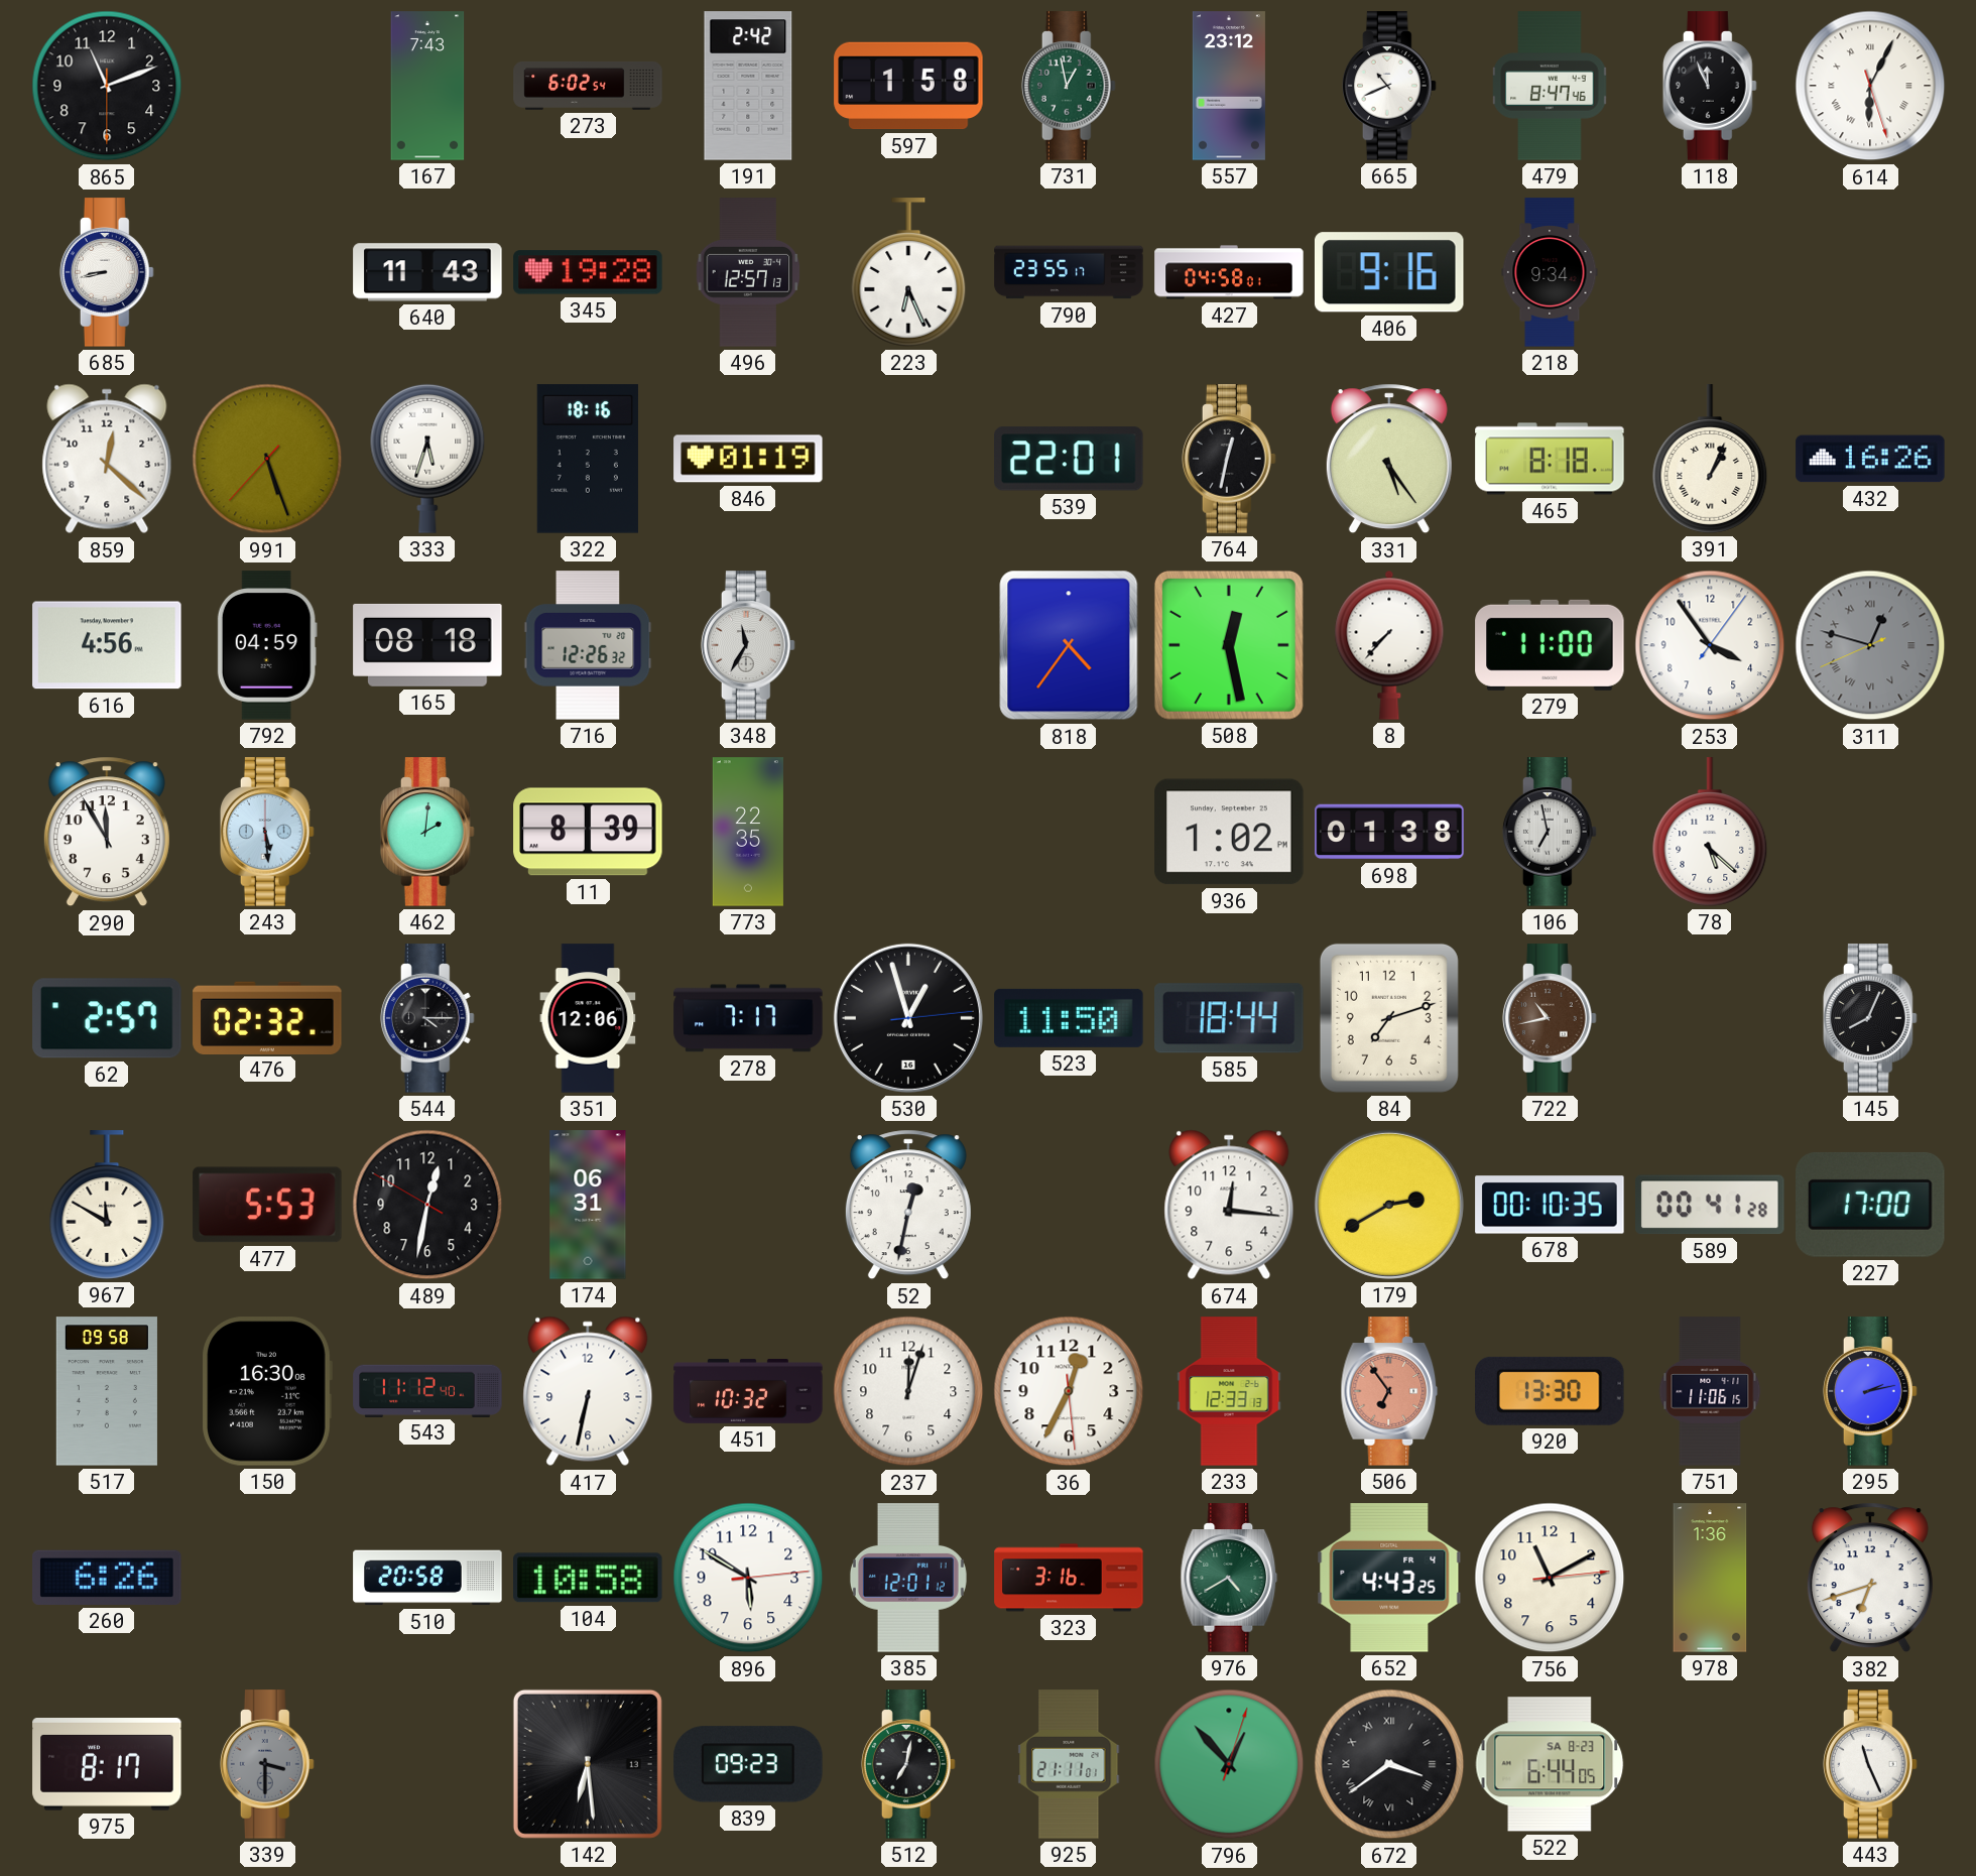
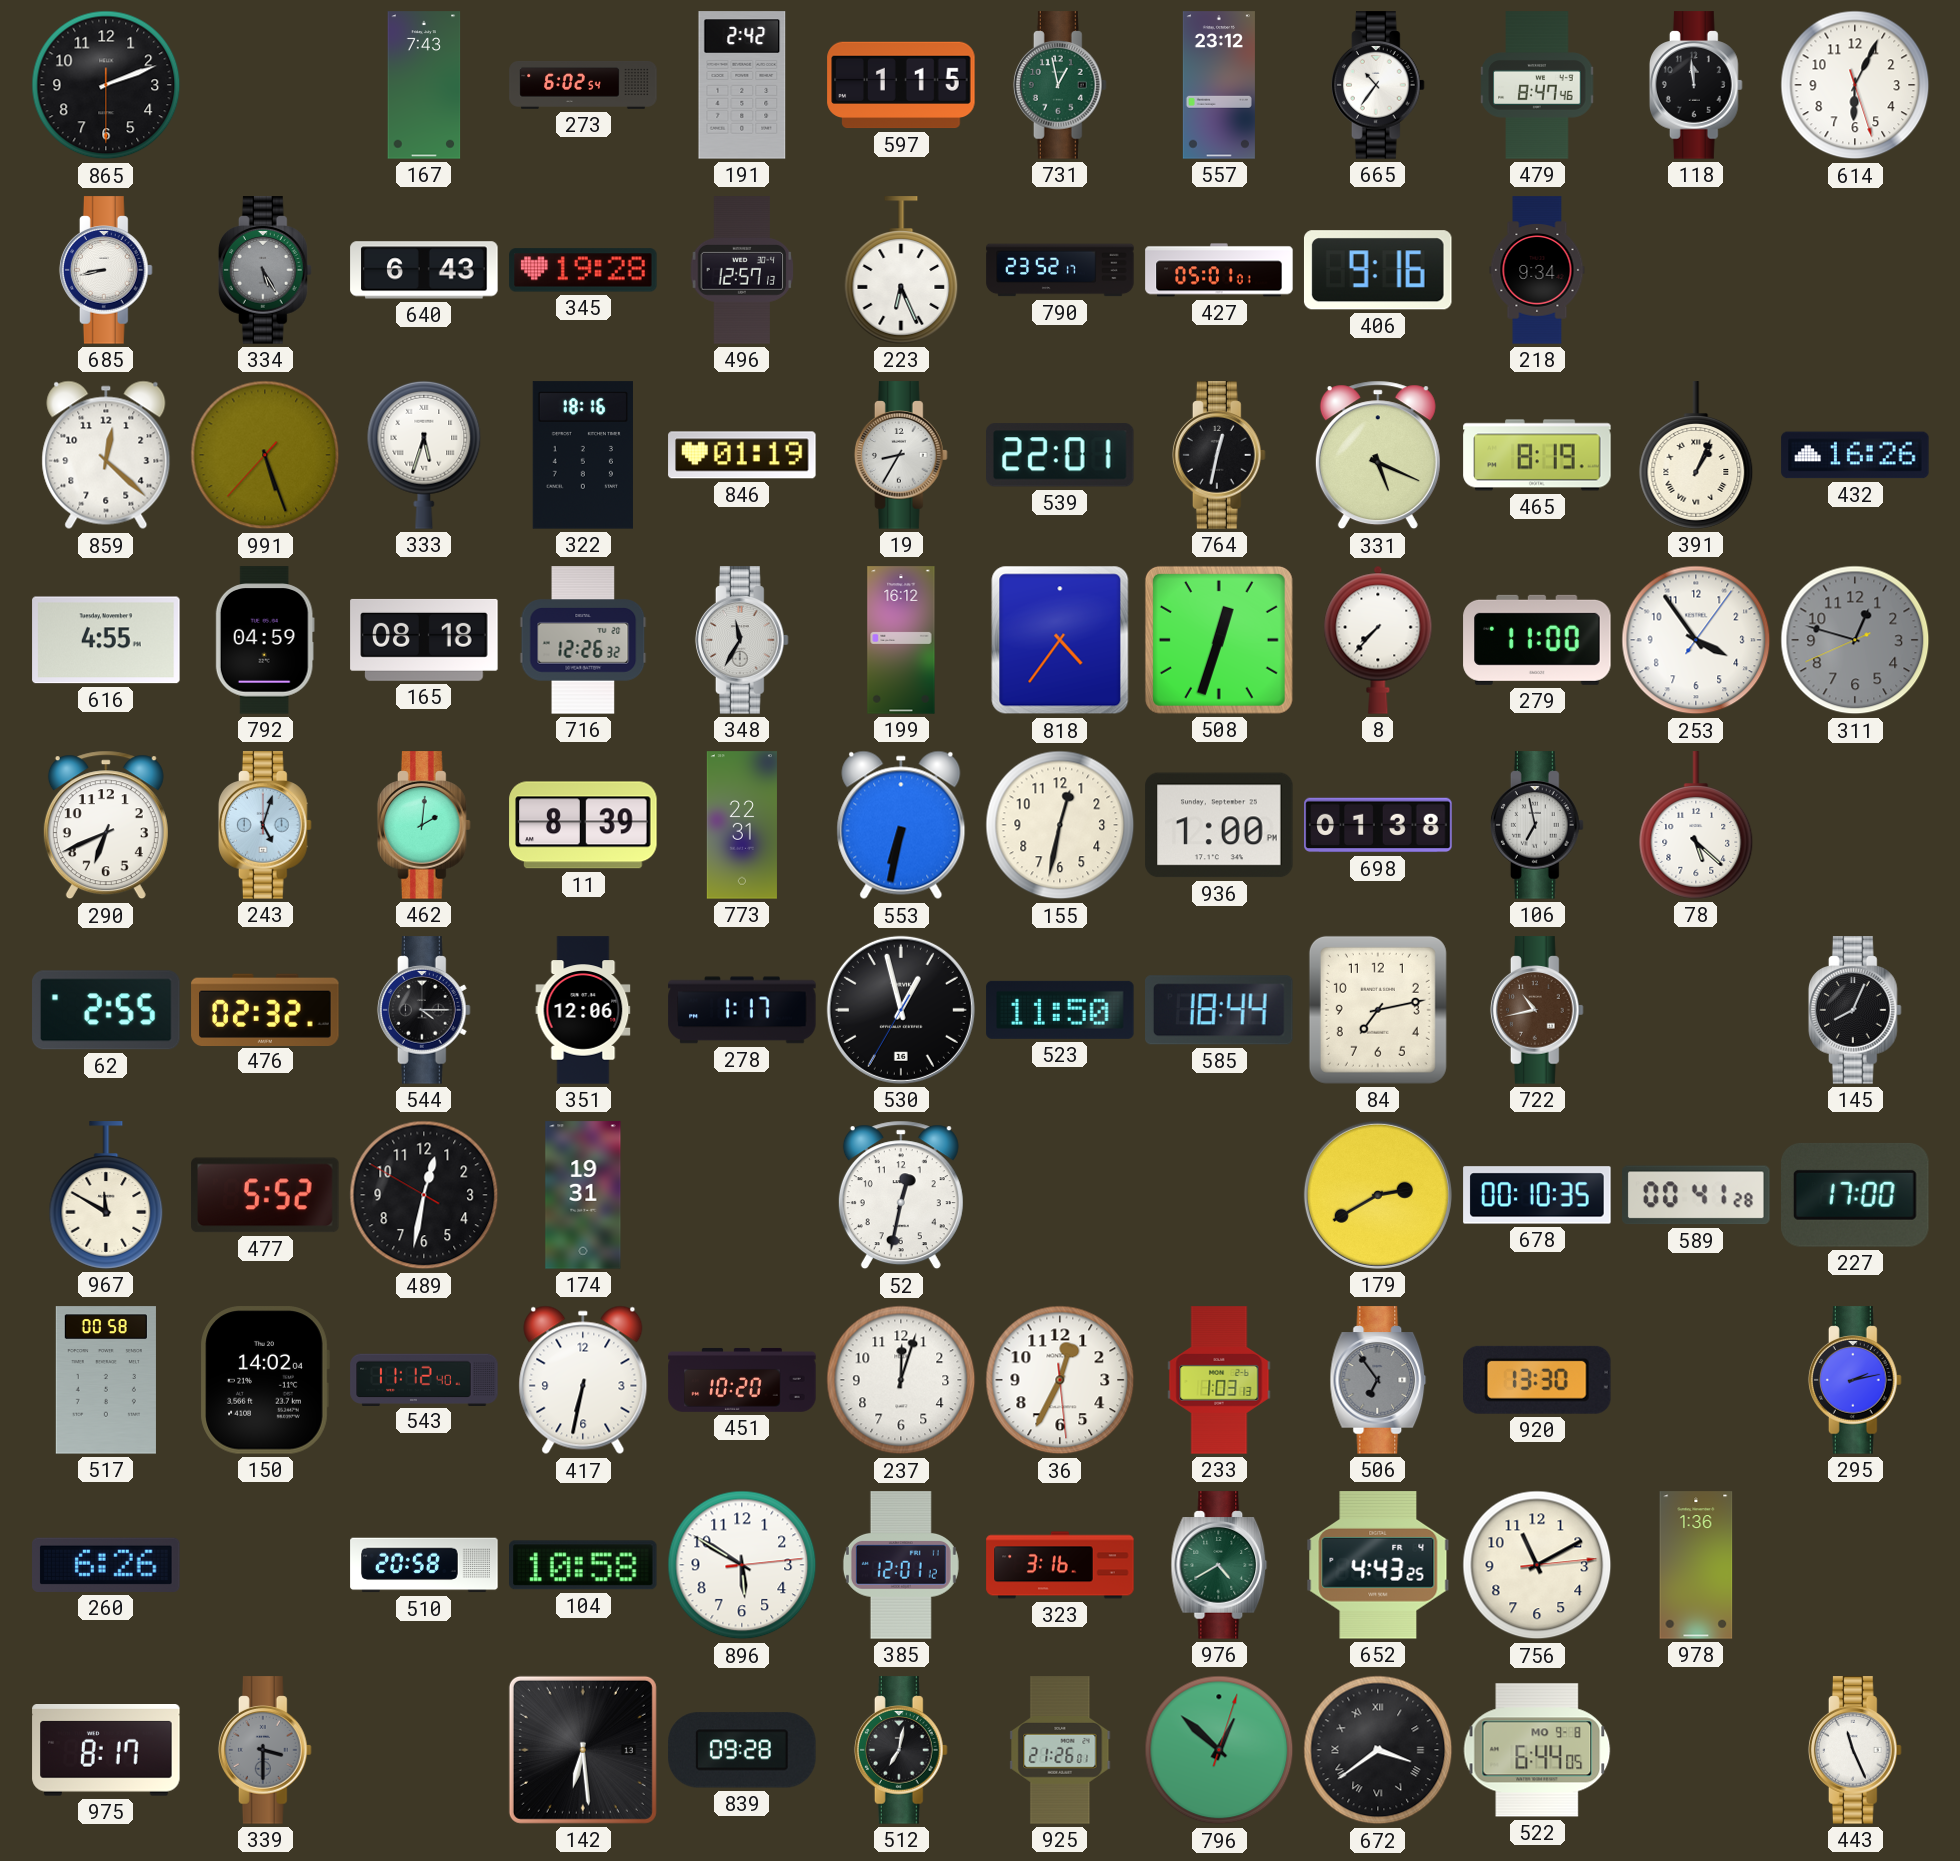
865: 11:11 -> 2:11
597: 1:58 -> 1:15
665: 10:41 -> 10:36
118: 11:56 -> 11:59
614 numerals: Roman -> Arabic
334: none -> 5:25
640: 11:43 -> 6:43
790: 23:55 -> 23:52
427: 04:58 -> 05:01
19: none -> 8:35
331: 5:24 -> 5:19
465: 8:18 -> 8:19
616: 4:56 -> 4:55
199: none -> 16:12
508: 12:28 -> 12:33
311 numerals: Roman -> Arabic
290: 11:55 -> 6:41
243: 5:29 -> 5:03
773: 22:35 -> 22:31
553: none -> 6:32
155: none -> 12:32
936: 1:02 -> 1:00
62: 2:57 -> 2:55
278: 7:17 -> 1:17
530: 12:57:14 -> 12:57:35
84: 7:12 -> 7:13
477: 5:53 -> 5:52
174: 06:31 -> 19:31
674: 12:16 -> none
517: 09:58 -> 00:58
150: 16:30 -> 14:02
451: 10:32 -> 10:20
233: 12:33 -> 1:03
506 dial: salmon -> grey
751: 11:06 -> none
382: 6:42 -> none
839: 09:23 -> 09:28
925: 21:11 -> 21:26
796: 12:53 -> 12:52
522 date: SA 8-23 -> MO 9-8
